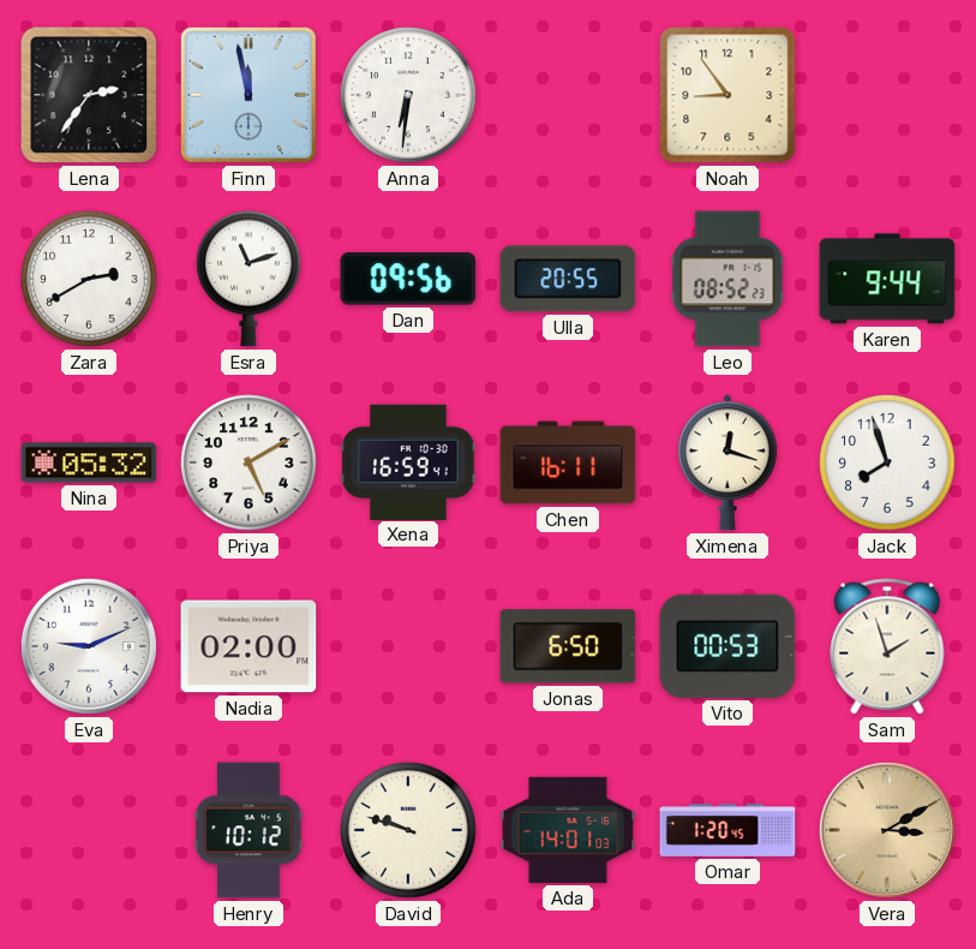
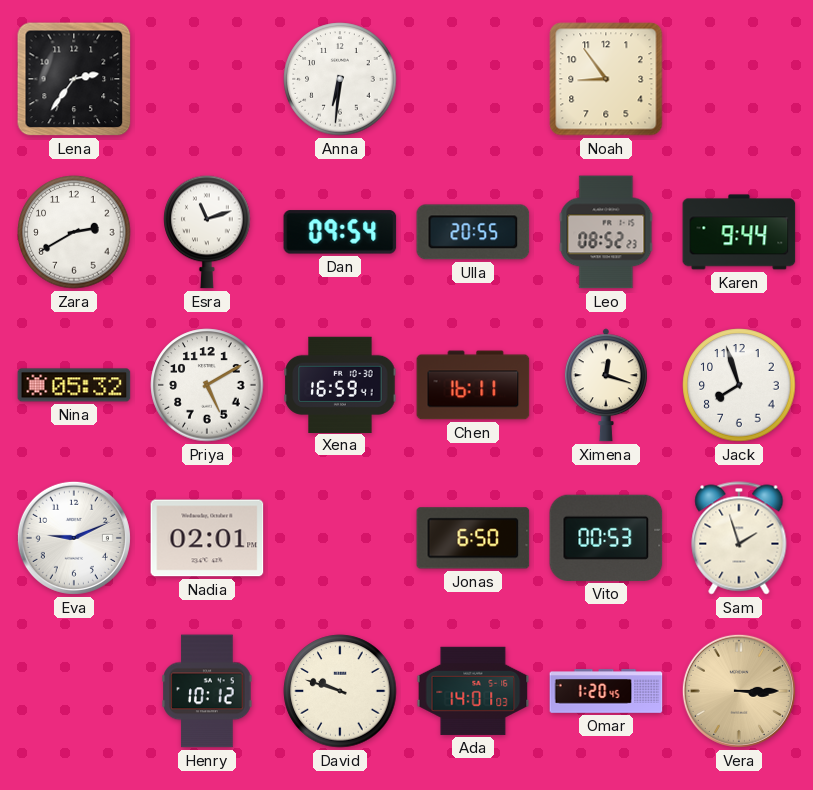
Finn: 11:58 -> none
Dan: 09:56 -> 09:54
Nadia: 02:00 -> 02:01
Vera: 3:10 -> 3:15
